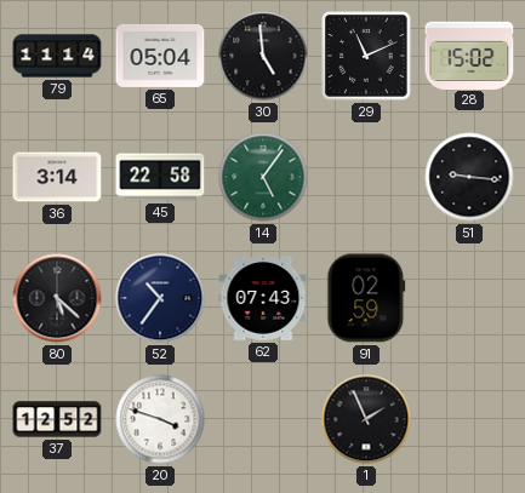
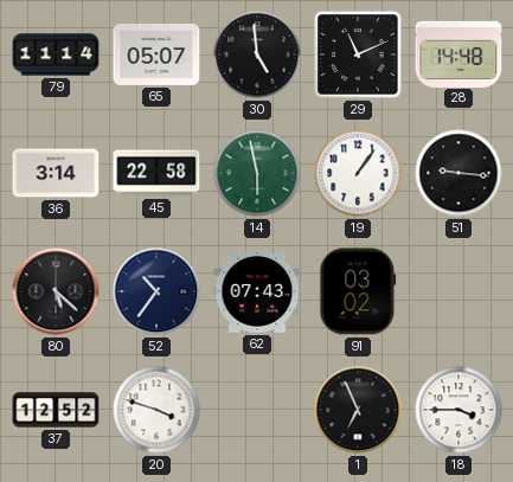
65: 05:04 -> 05:07
28: 15:02 -> 14:48
14: 5:06 -> 5:58
19: none -> 1:06
91: 02:59 -> 03:02
1: 1:56 -> 6:56
18: none -> 3:45
